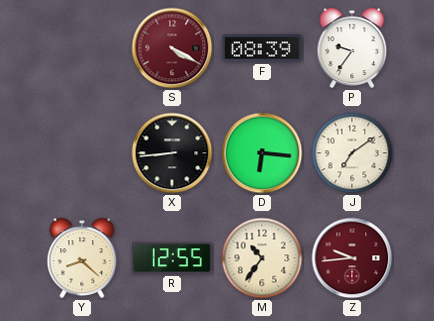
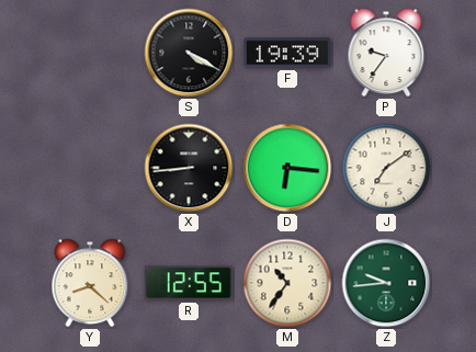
S dial: burgundy -> black
F: 08:39 -> 19:39
Z dial: burgundy -> green
